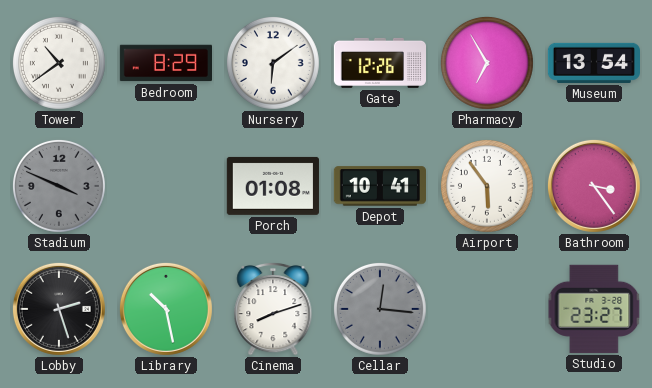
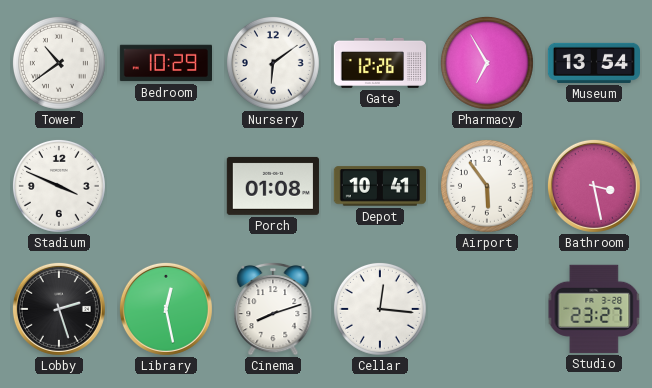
Bedroom: 8:29 -> 10:29
Stadium dial: grey -> white
Bathroom: 3:24 -> 3:28
Library: 10:28 -> 12:28
Cellar dial: grey -> white
